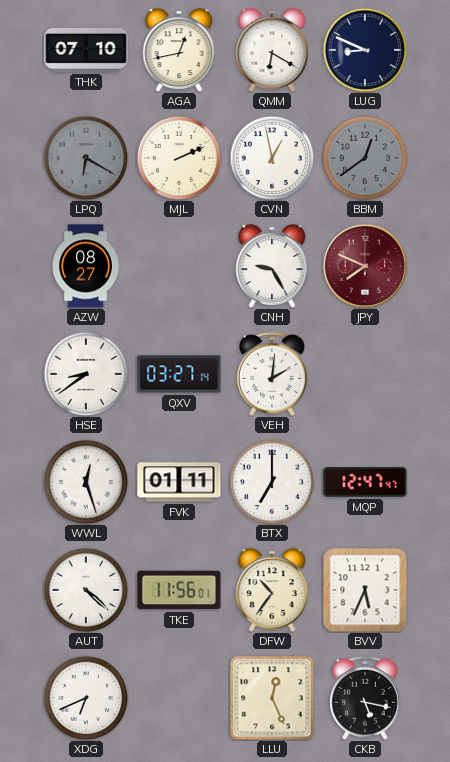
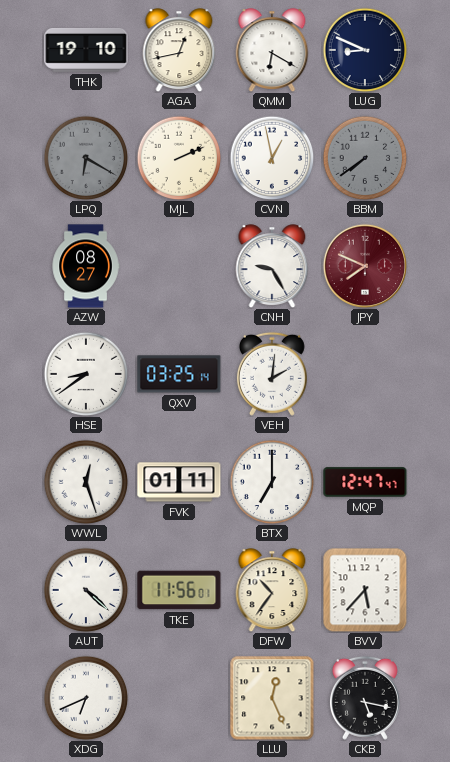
THK: 07:10 -> 19:10
BBM: 12:39 -> 7:39
QXV: 03:27 -> 03:25
BVV: 5:34 -> 5:37
